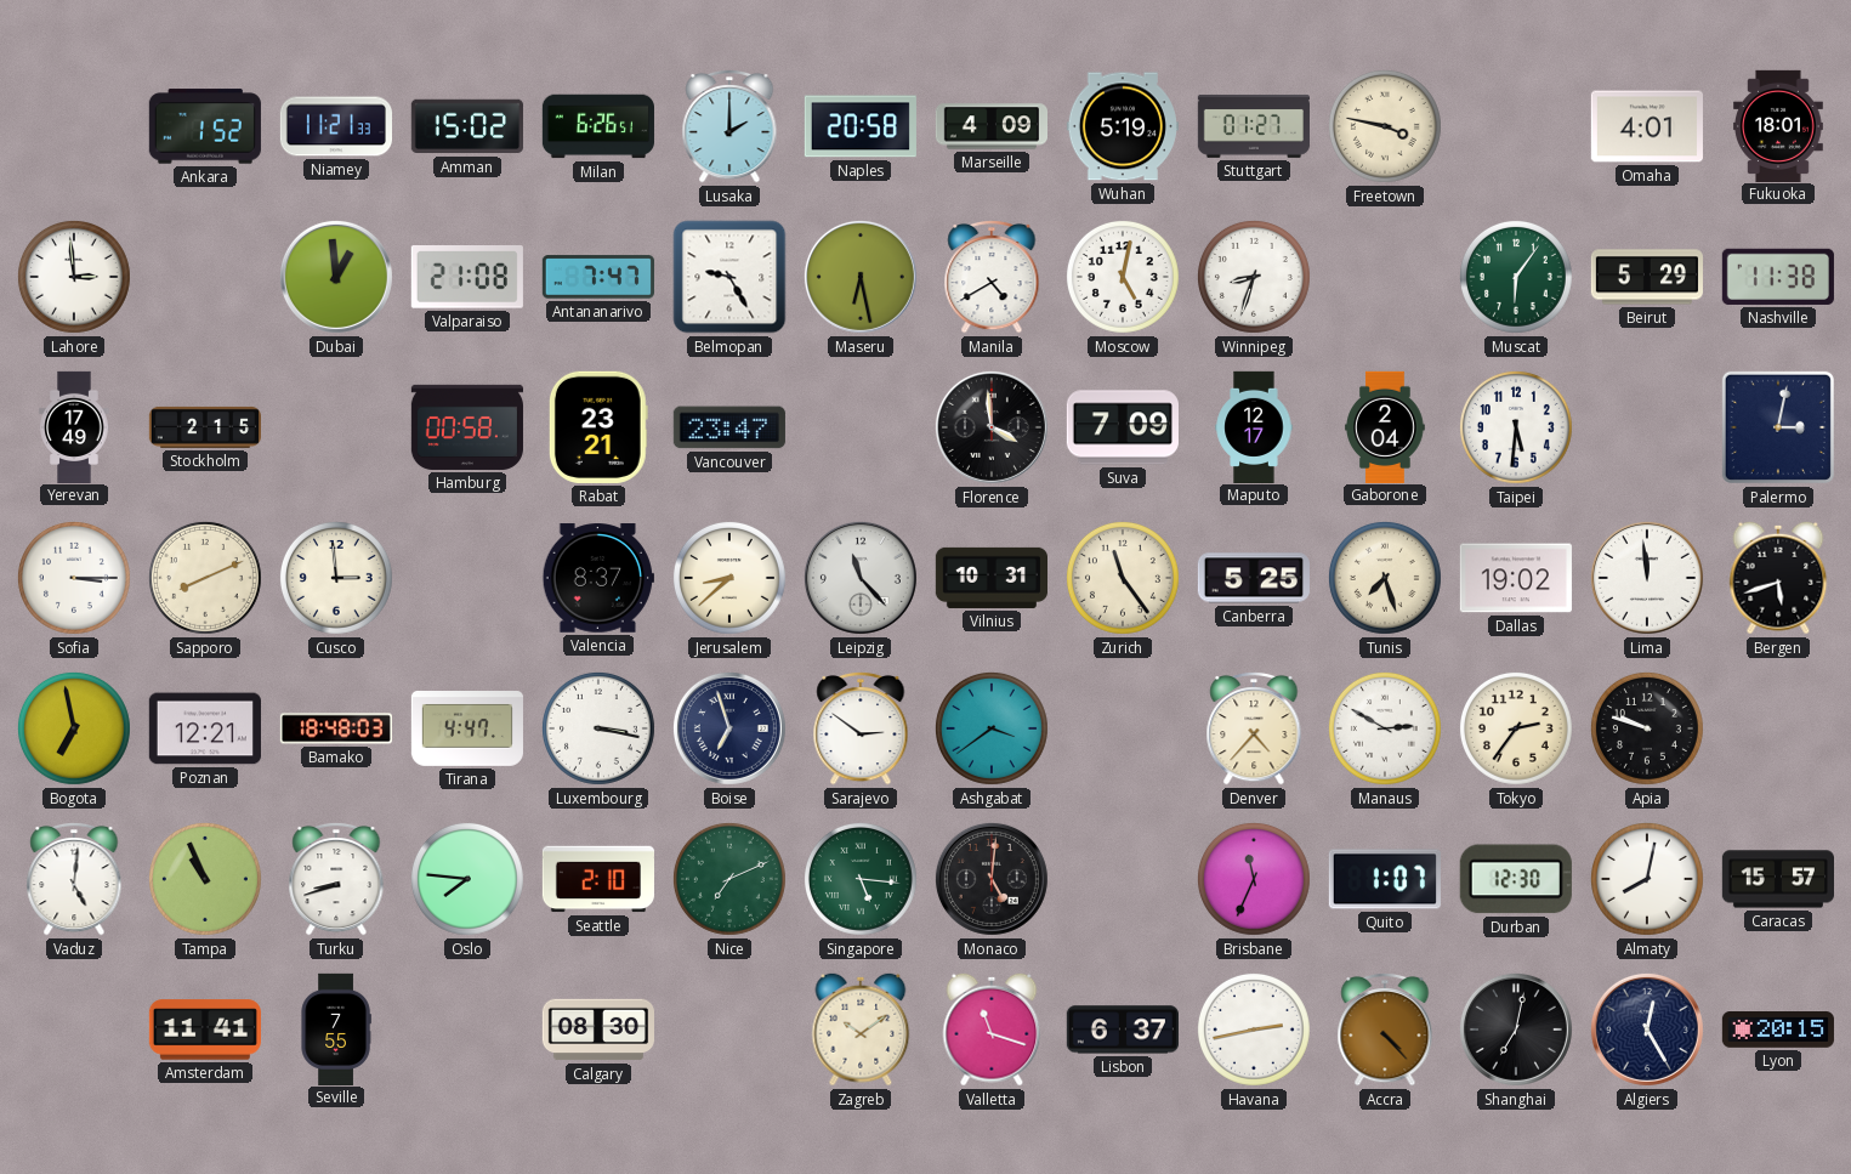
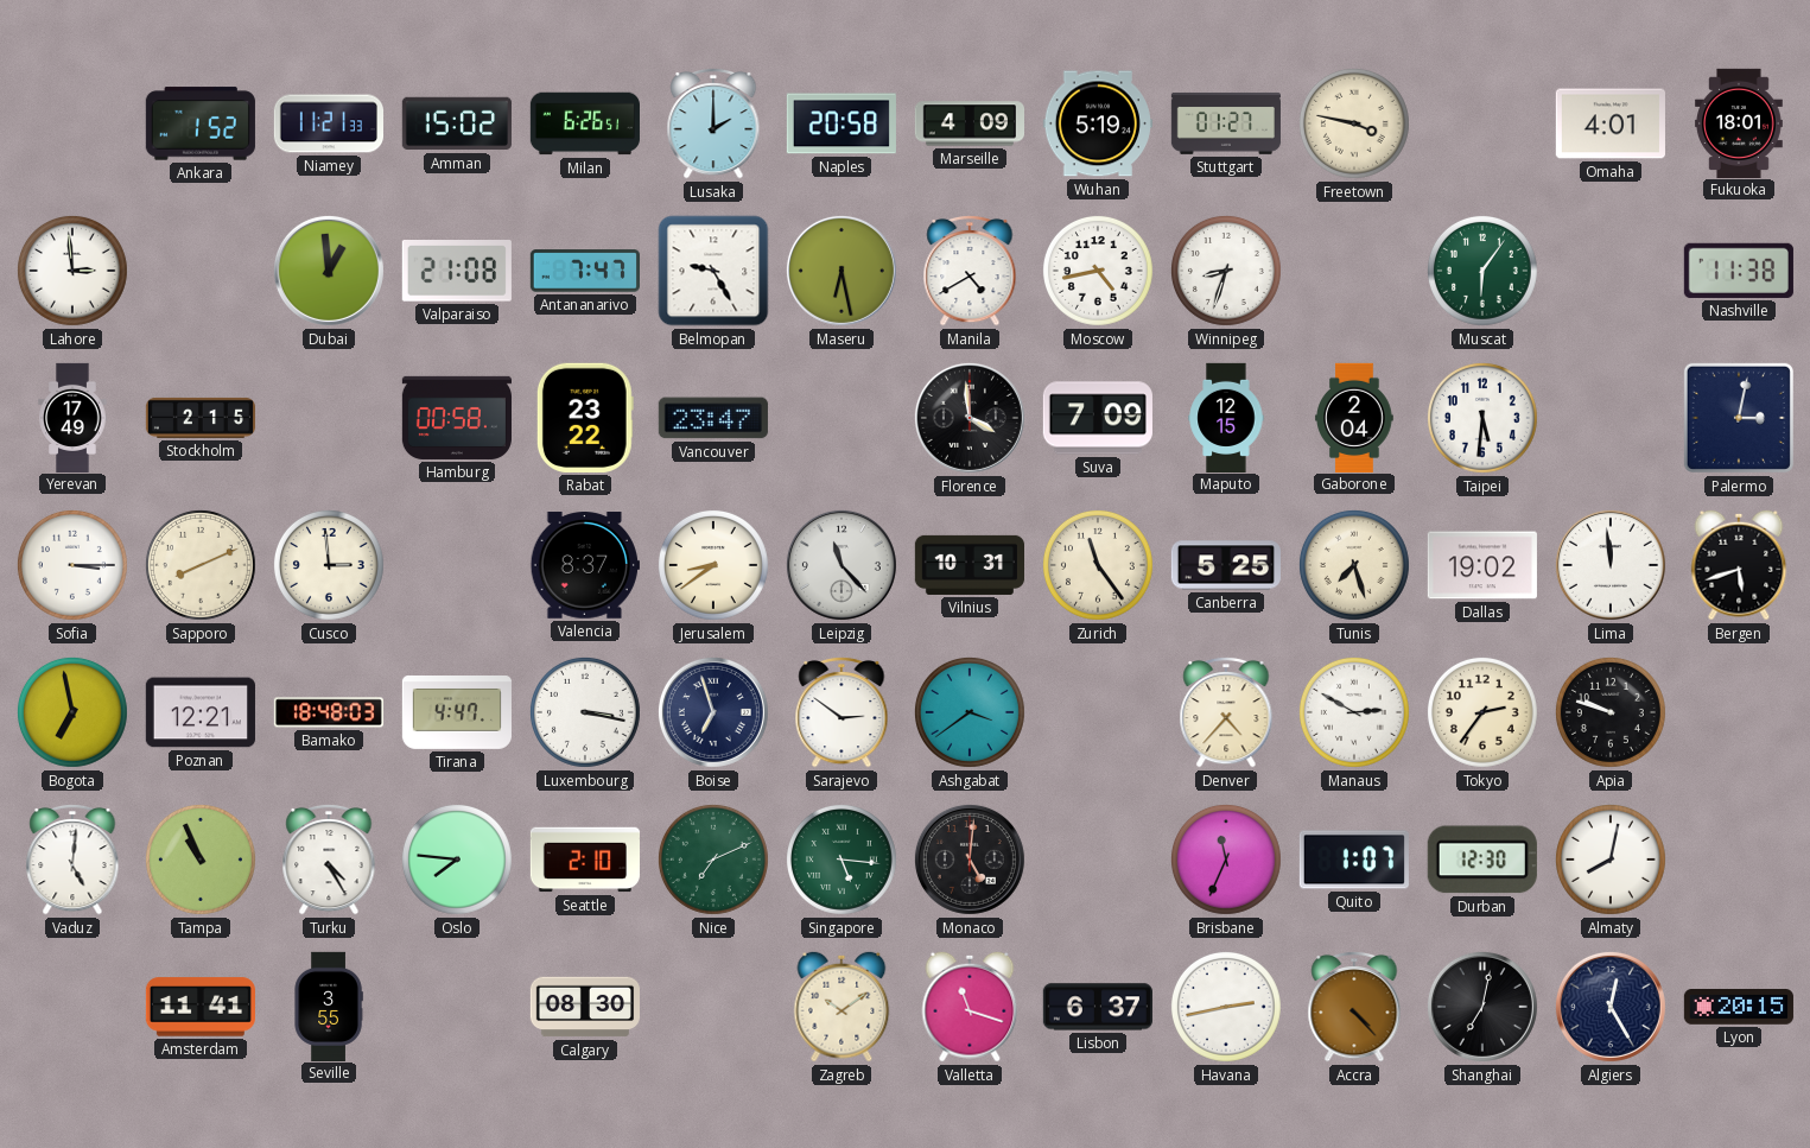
Moscow: 5:02 -> 4:43
Beirut: 5:29 -> none
Rabat: 23:21 -> 23:22
Maputo: 12:17 -> 12:15
Jerusalem: 8:38 -> 8:39
Turku: 8:42 -> 4:25
Caracas: 15:57 -> none
Seville: 7:55 -> 3:55
